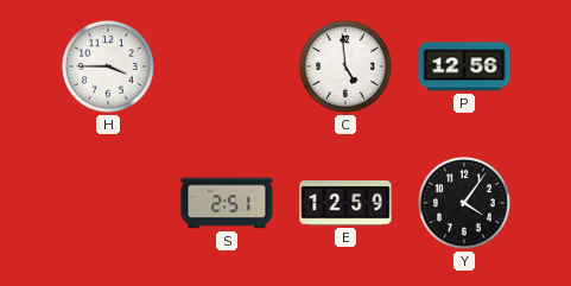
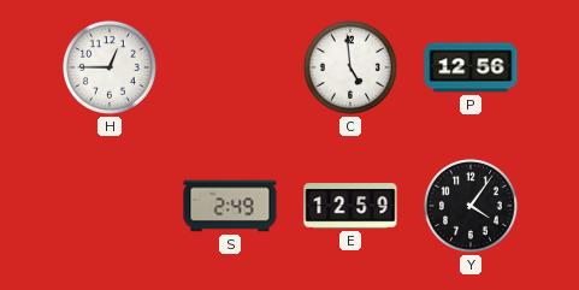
H: 3:45 -> 12:45
S: 2:51 -> 2:49
